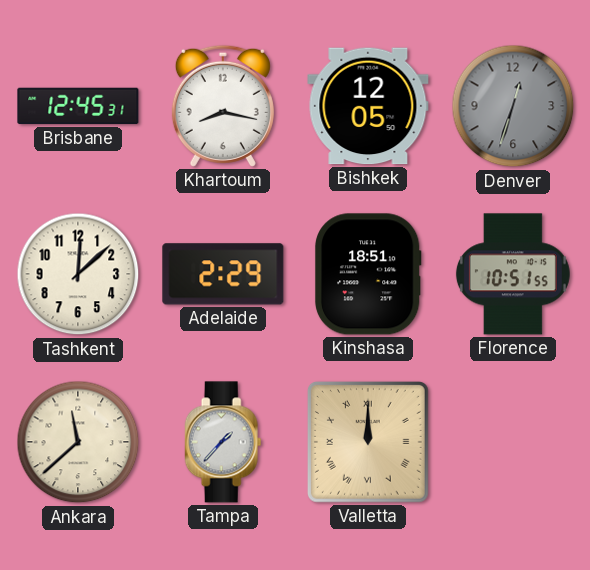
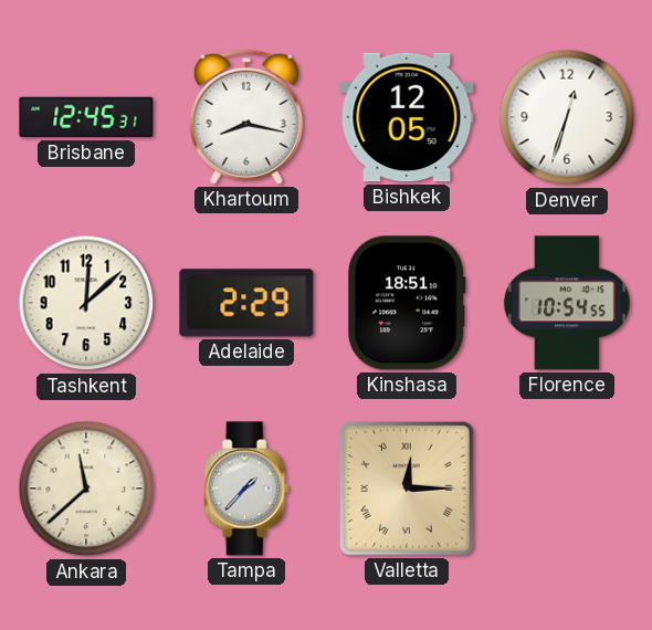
Denver dial: grey -> white
Florence: 10:51 -> 10:54
Valletta: 12:00 -> 12:15
